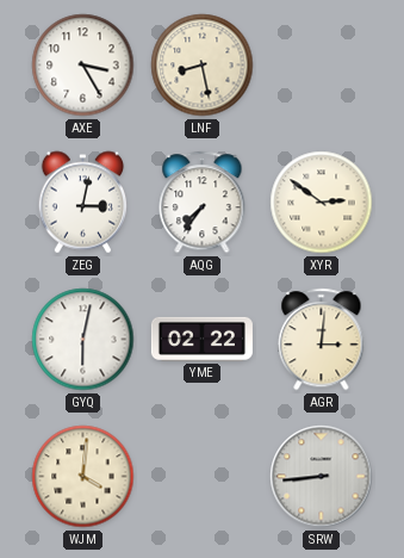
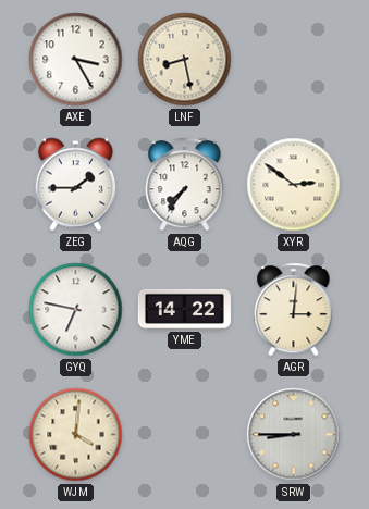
ZEG: 3:02 -> 1:45
GYQ: 6:02 -> 6:47
YME: 02:22 -> 14:22
SRW: 8:44 -> 8:45
